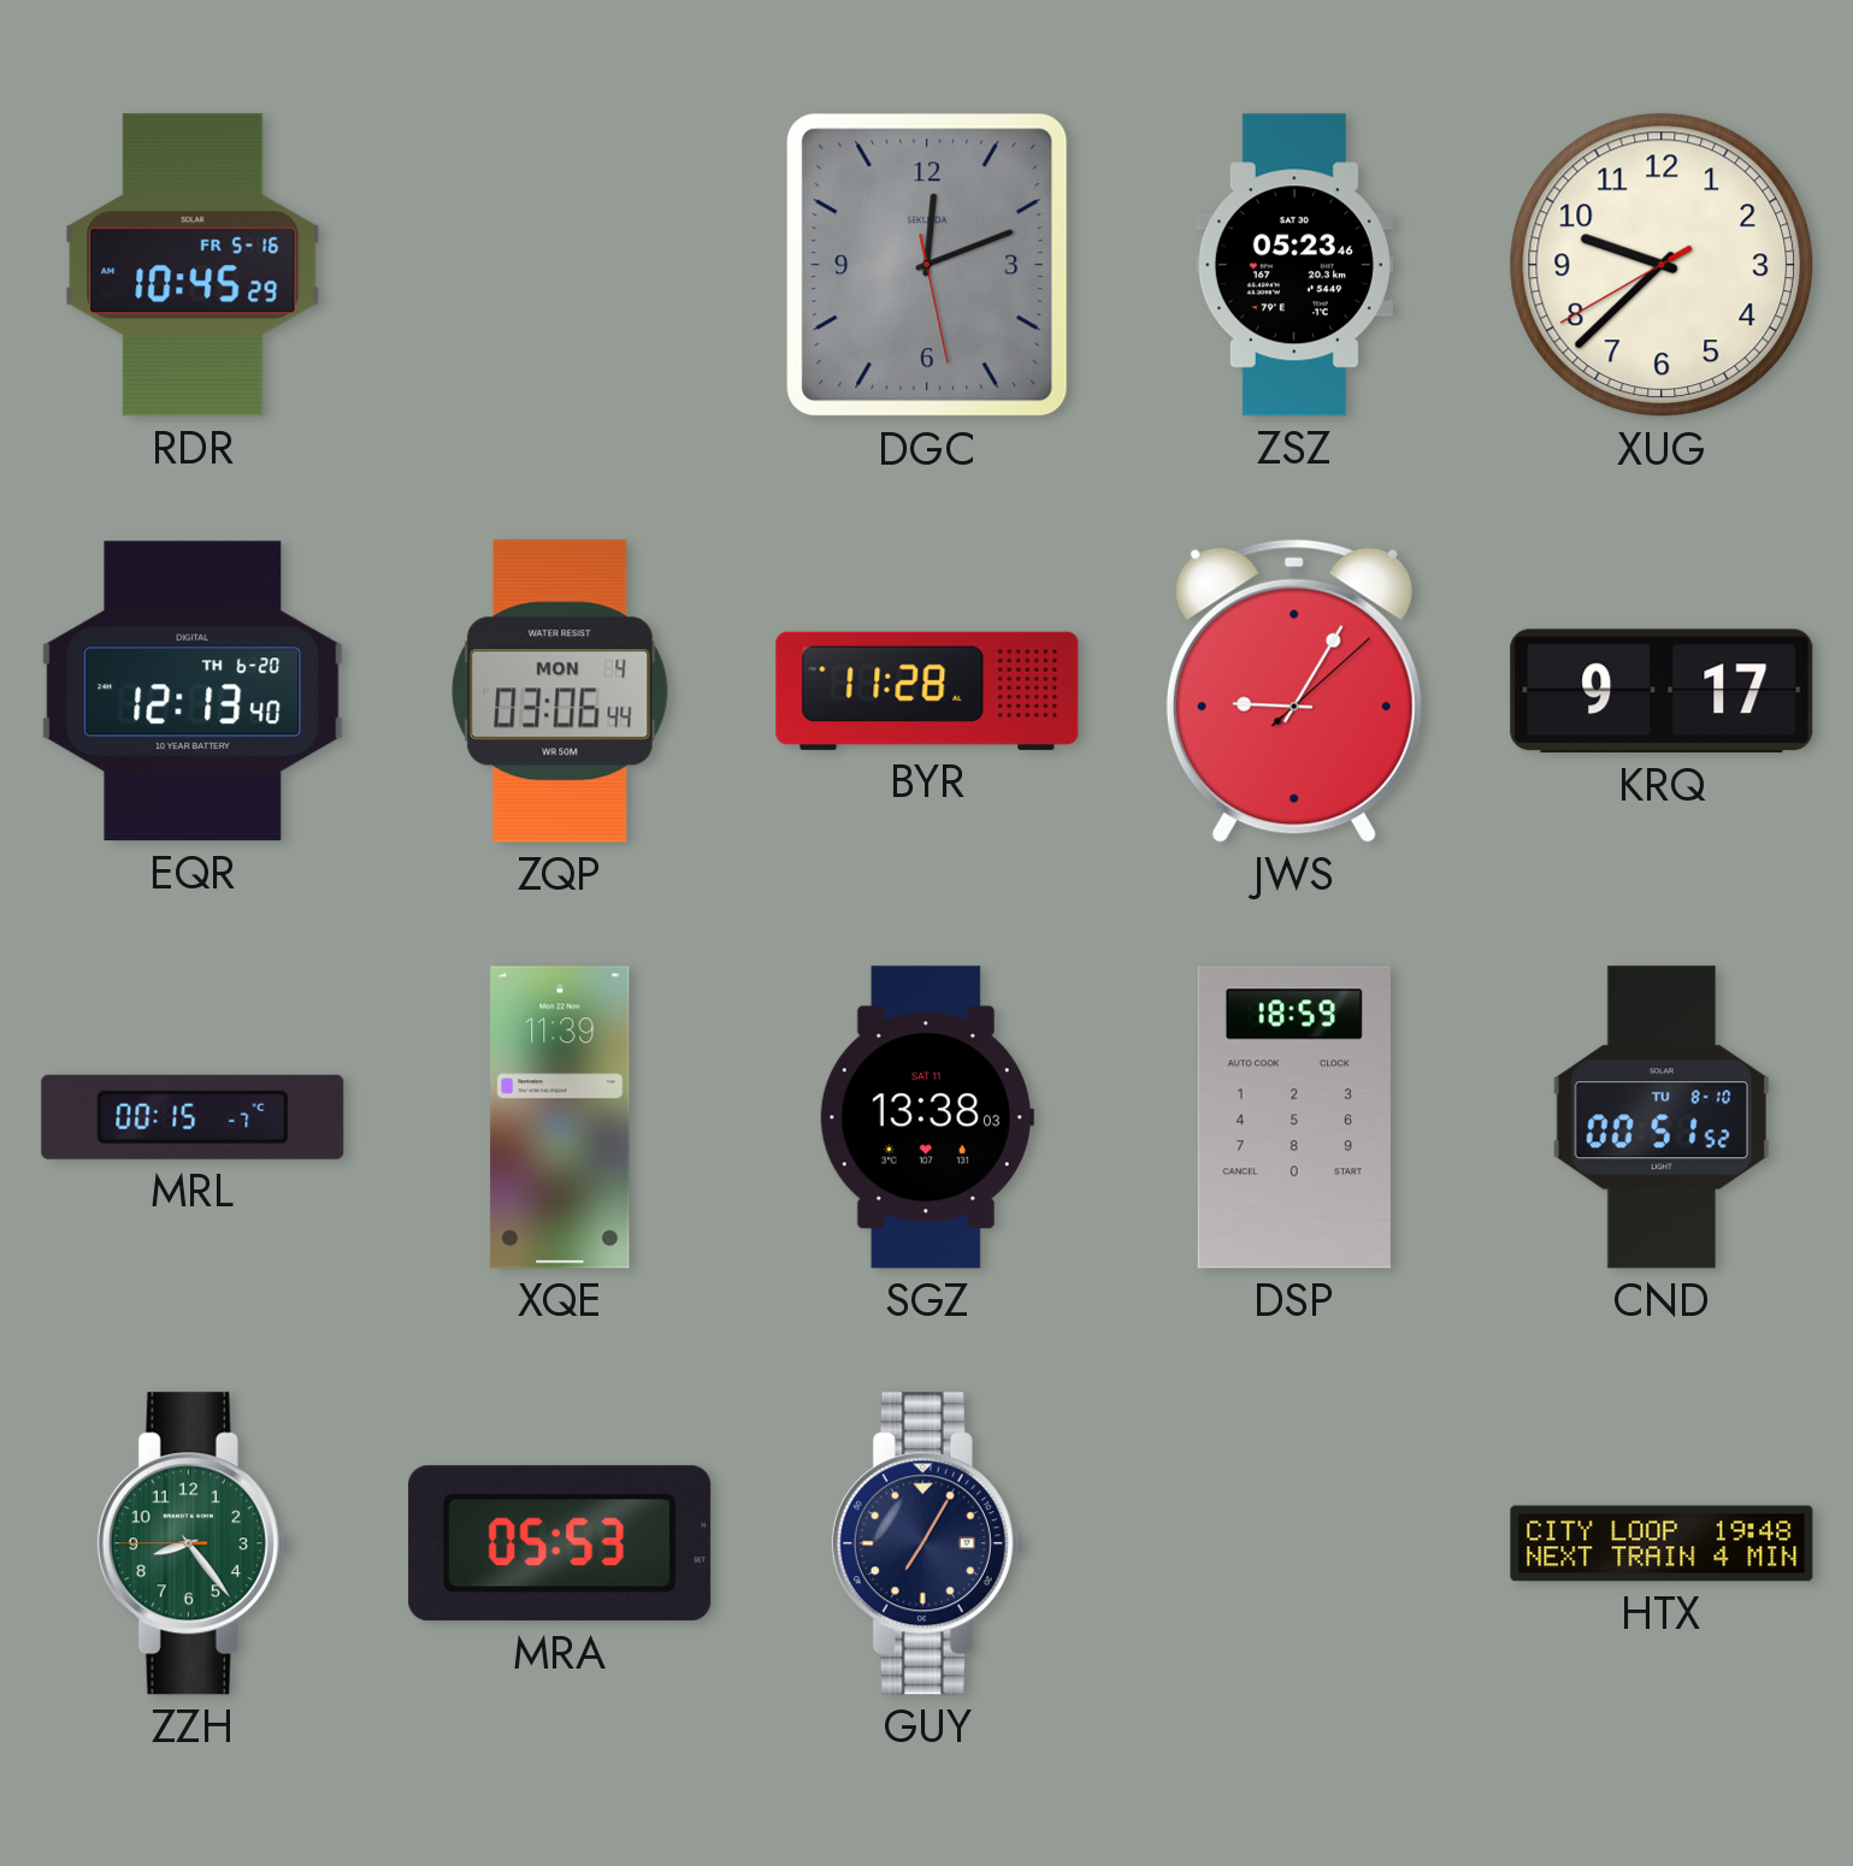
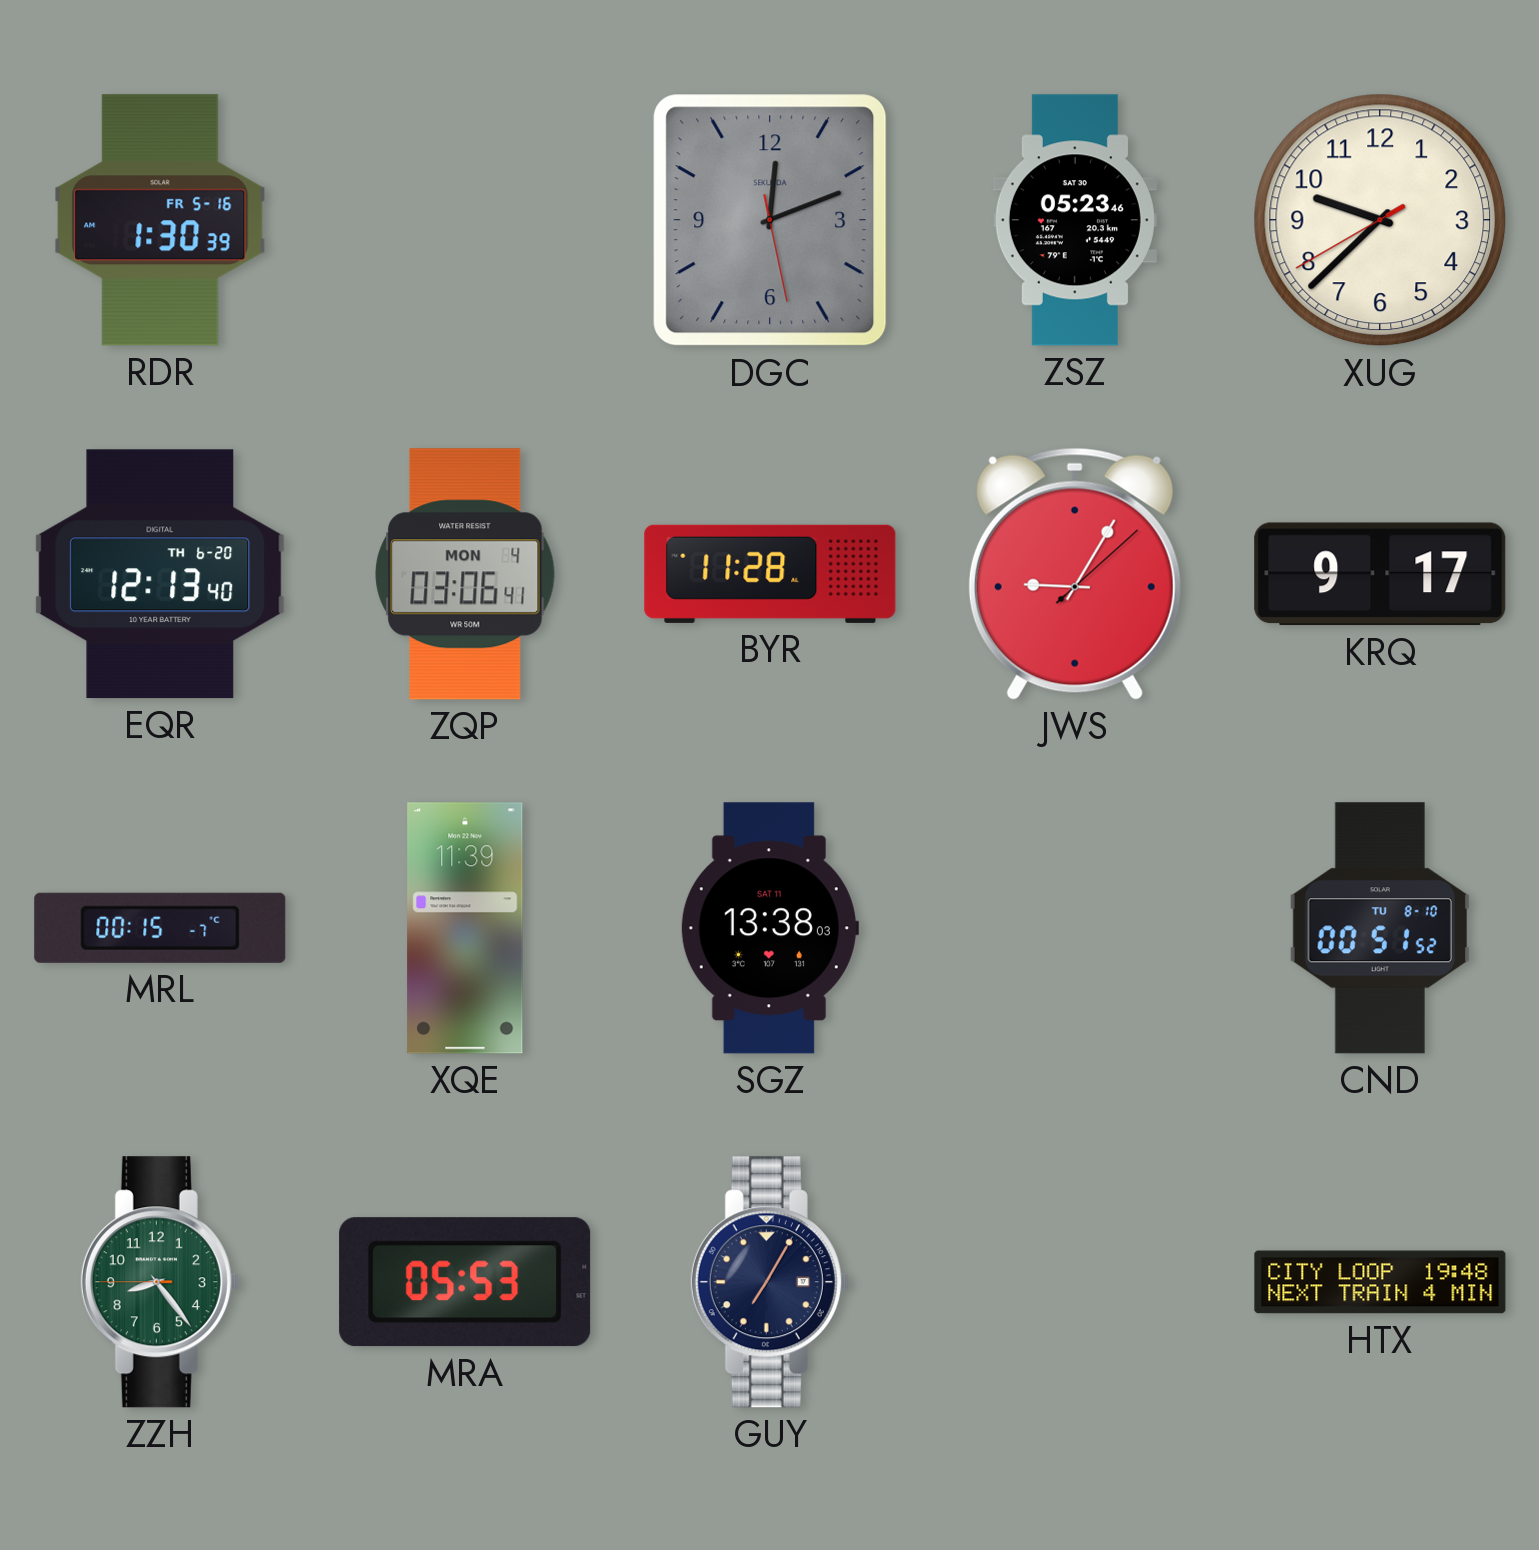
RDR: 10:45 -> 1:30
ZQP: 03:06:44 -> 03:06:41
DSP: 18:59 -> none
